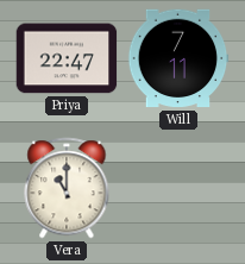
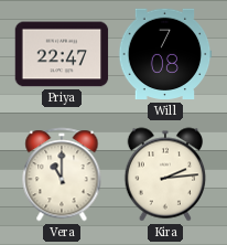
Will: 7:11 -> 7:08
Kira: none -> 2:14
